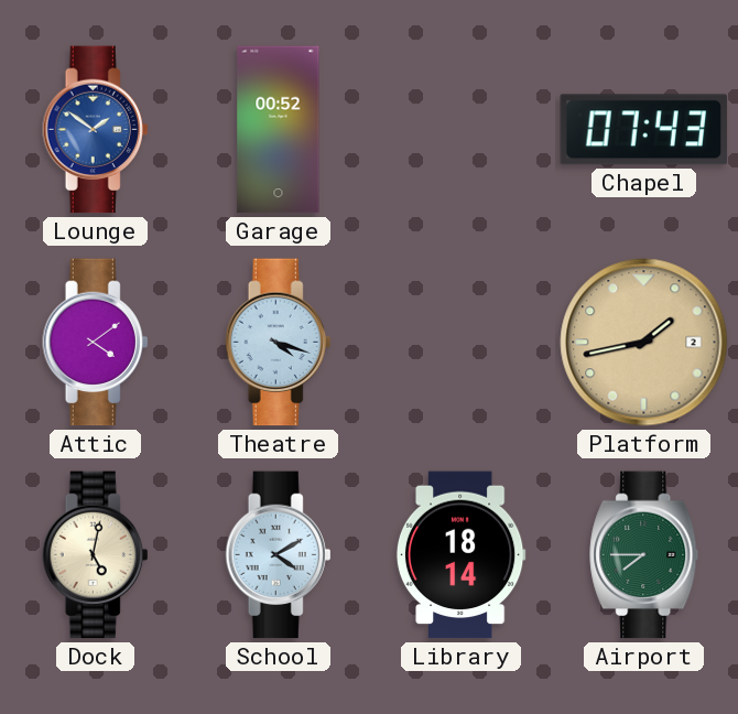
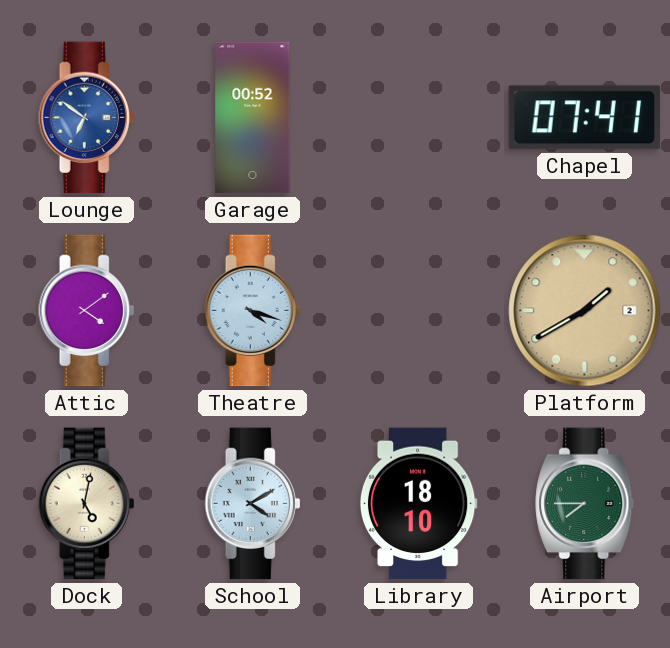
Lounge: 1:51 -> 6:51
Chapel: 07:43 -> 07:41
Platform: 1:43 -> 1:40
Library: 18:14 -> 18:10
